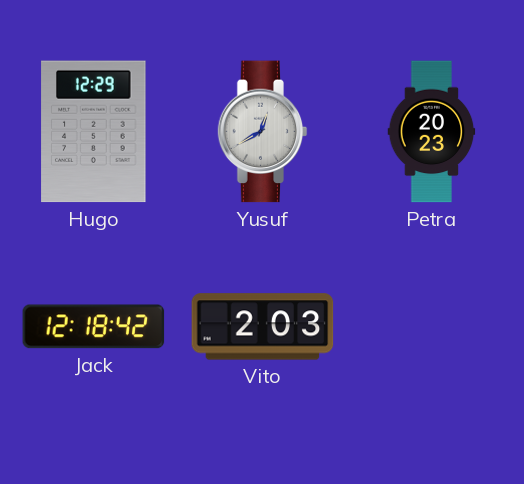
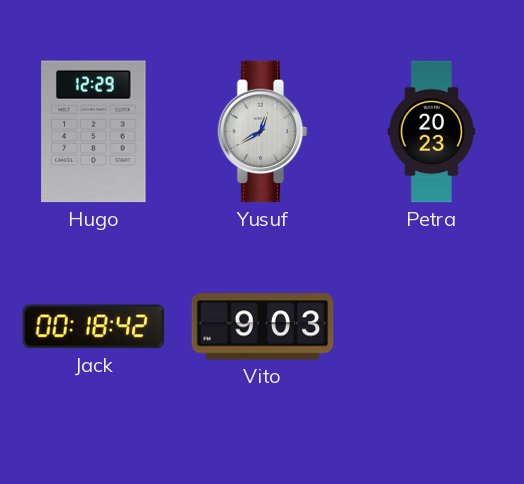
Jack: 12:18 -> 00:18
Vito: 2:03 -> 9:03
